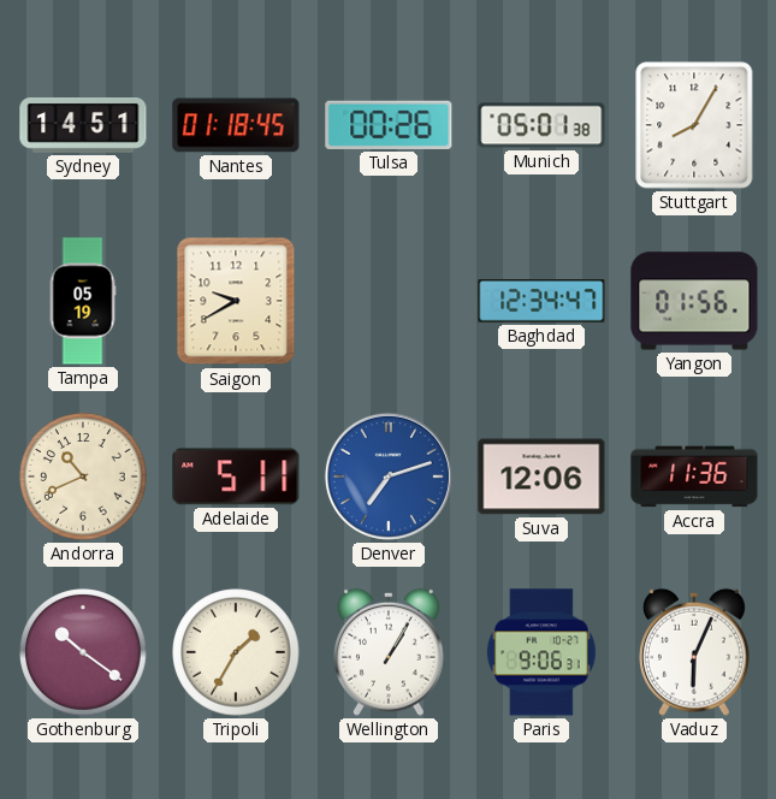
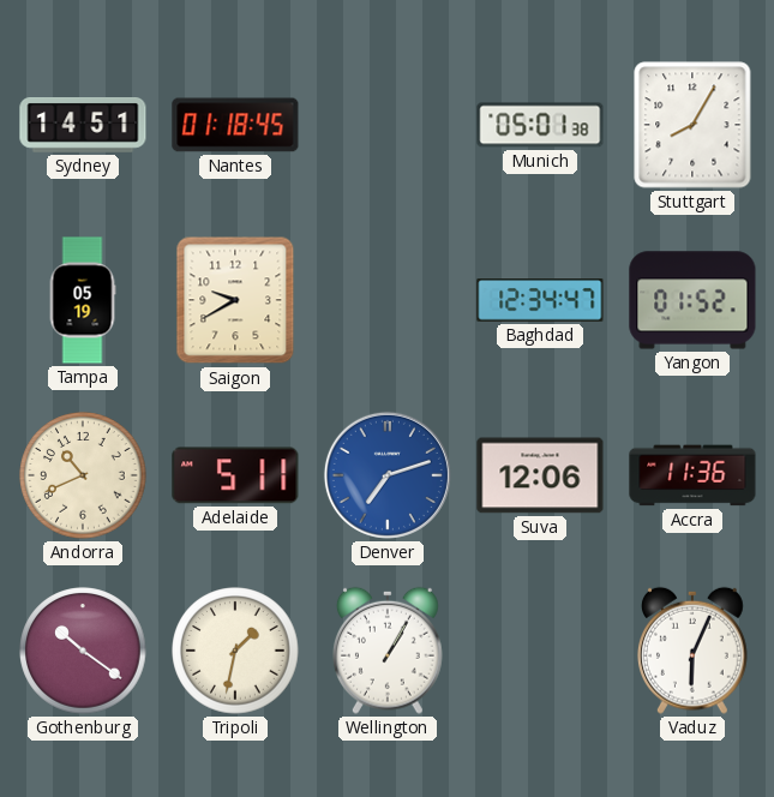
Tulsa: 00:26 -> none
Yangon: 01:56 -> 01:52
Tripoli: 1:35 -> 1:32
Paris: 9:06 -> none
